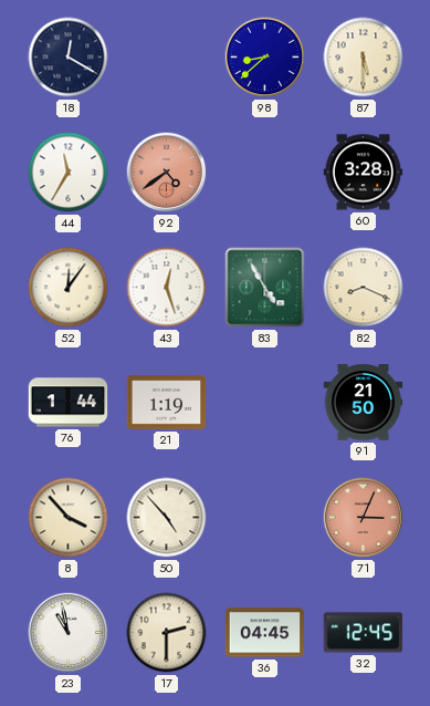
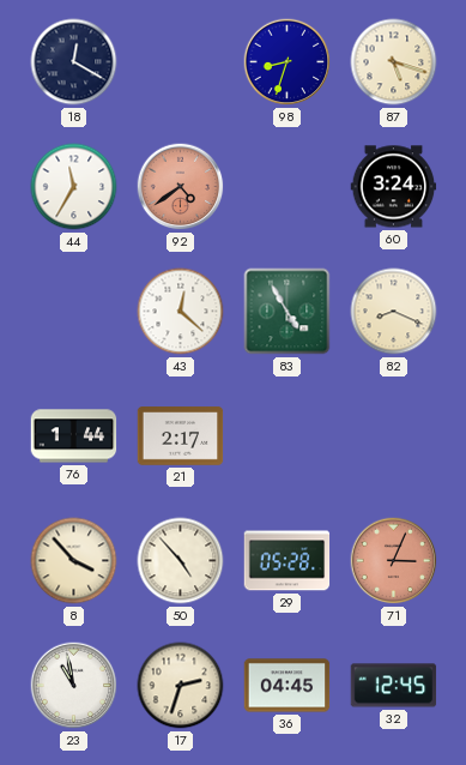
98: 8:38 -> 8:33
87: 5:30 -> 5:18
60: 3:28 -> 3:24
52: 12:06 -> none
43: 12:27 -> 12:22
21: 1:19 -> 2:17
91: 21:50 -> none
29: none -> 05:28
17: 2:30 -> 2:33
